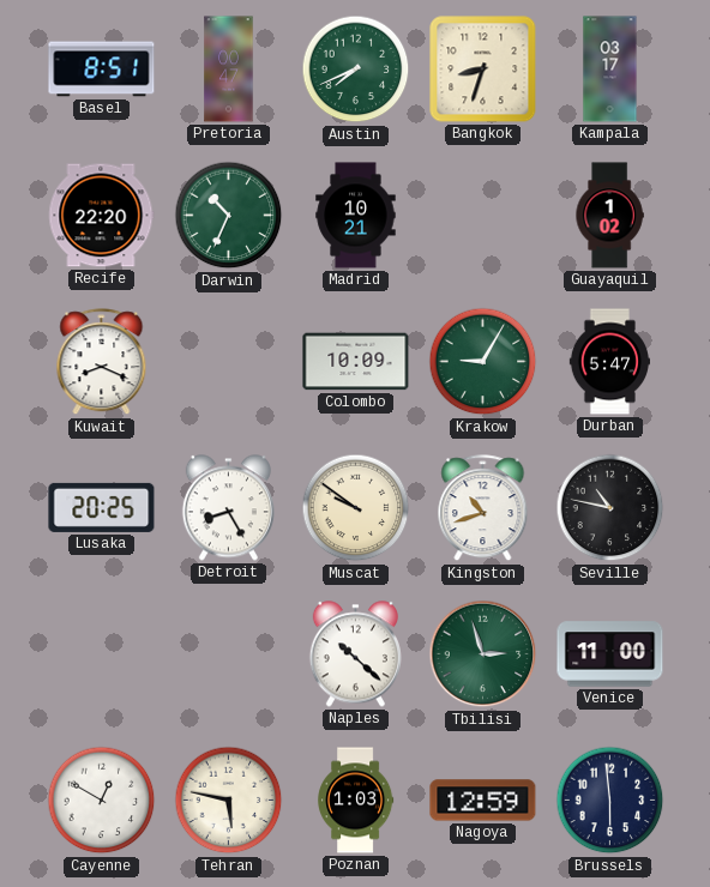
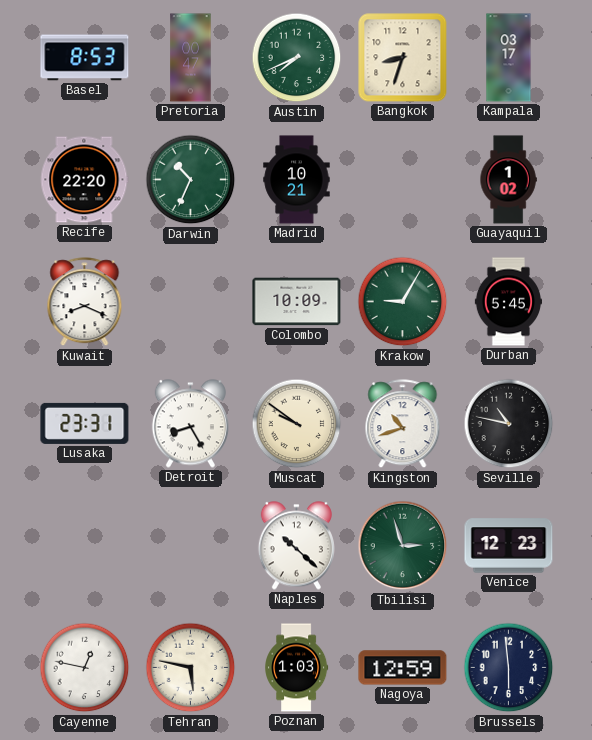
Basel: 8:51 -> 8:53
Durban: 5:47 -> 5:45
Lusaka: 20:25 -> 23:31
Venice: 11:00 -> 12:23
Cayenne: 12:50 -> 12:47
